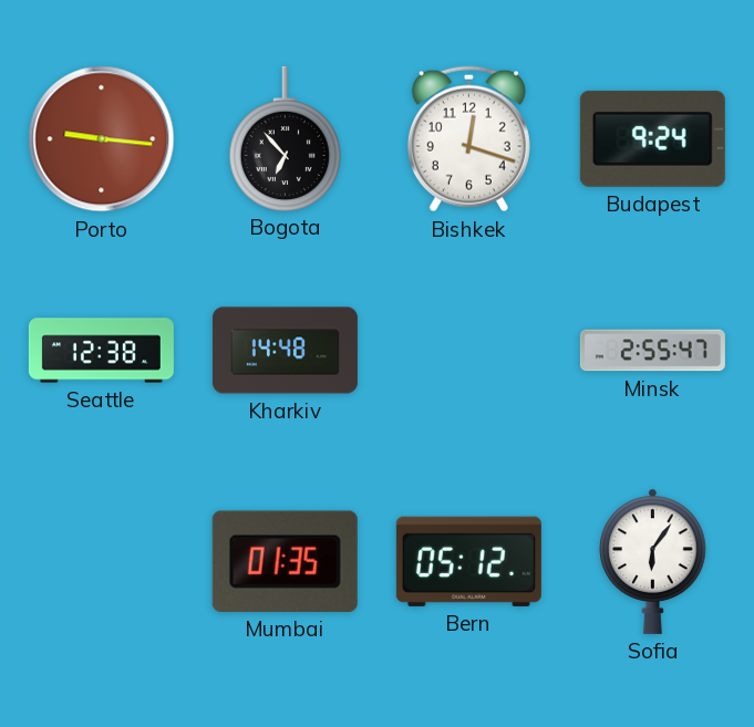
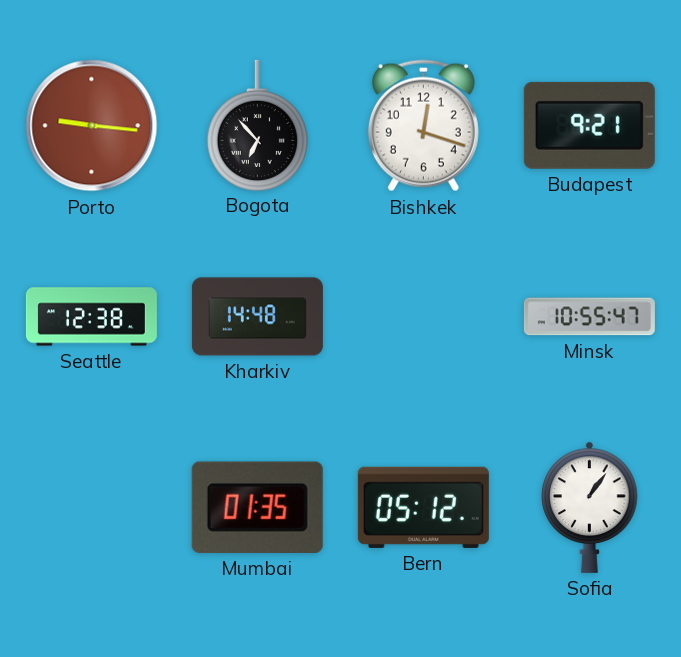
Budapest: 9:24 -> 9:21
Minsk: 2:55 -> 10:55
Sofia: 6:06 -> 1:06
